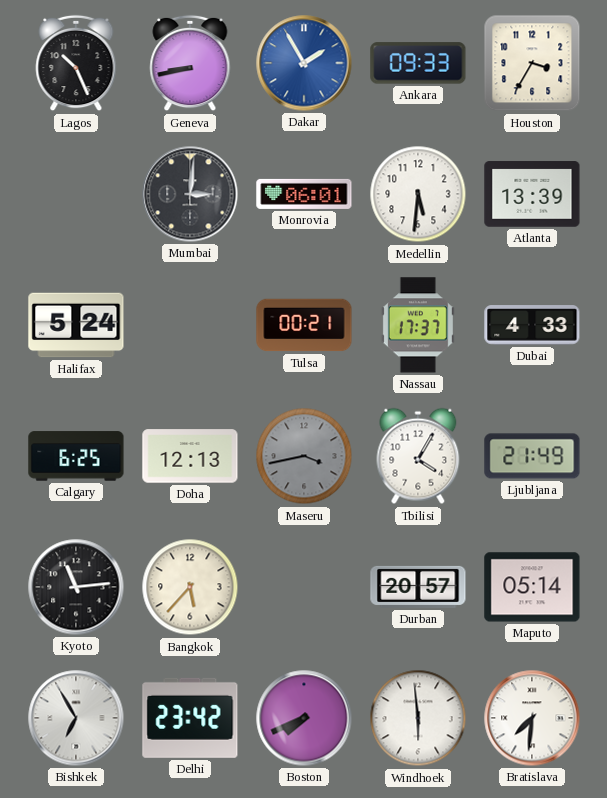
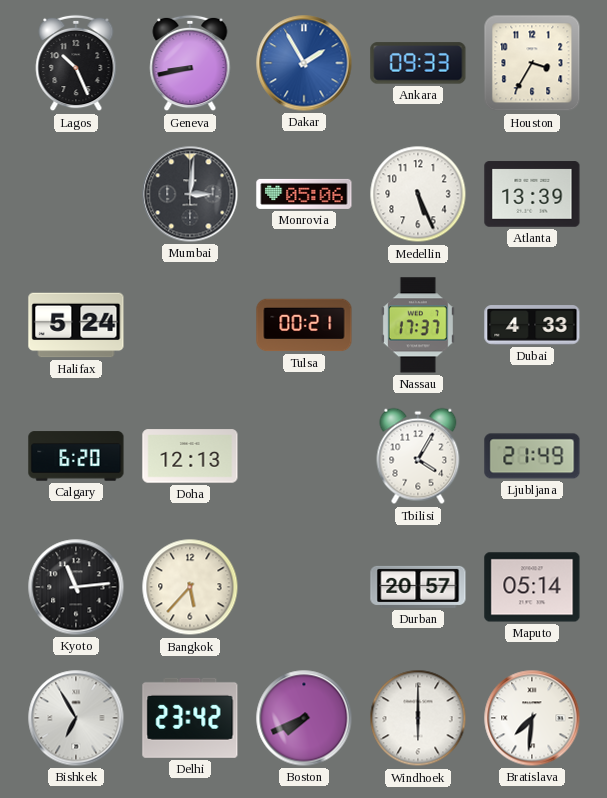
Monrovia: 06:01 -> 05:06
Medellin: 5:31 -> 5:26
Calgary: 6:25 -> 6:20
Maseru: 3:43 -> none
Windhoek: 5:59 -> 6:00
